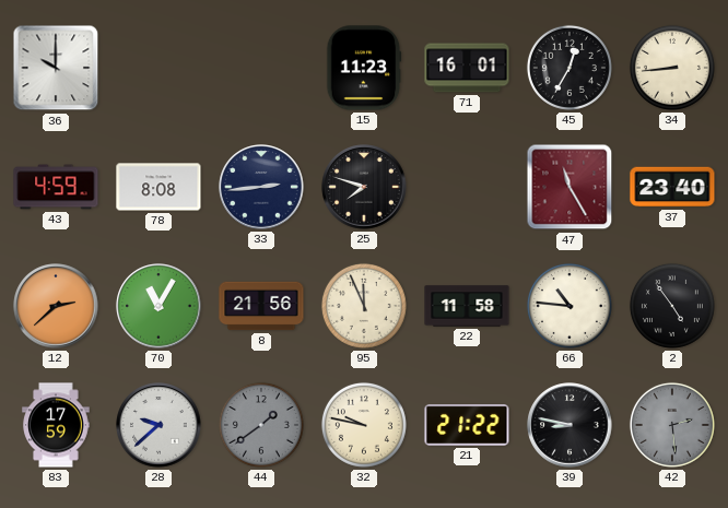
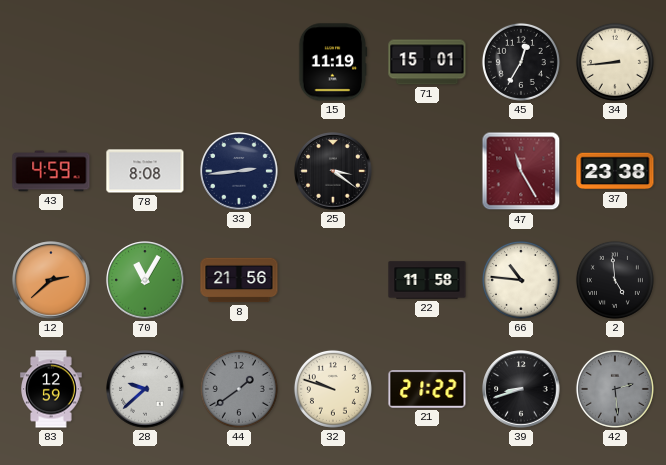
36: 10:00 -> none
15: 11:23 -> 11:19
71: 16:01 -> 15:01
25: 7:48 -> 3:21
37: 23:40 -> 23:38
95: 11:56 -> none
2: 4:54 -> 4:59
83: 17:59 -> 12:59
32: 9:47 -> 9:48
39: 8:47 -> 8:42
